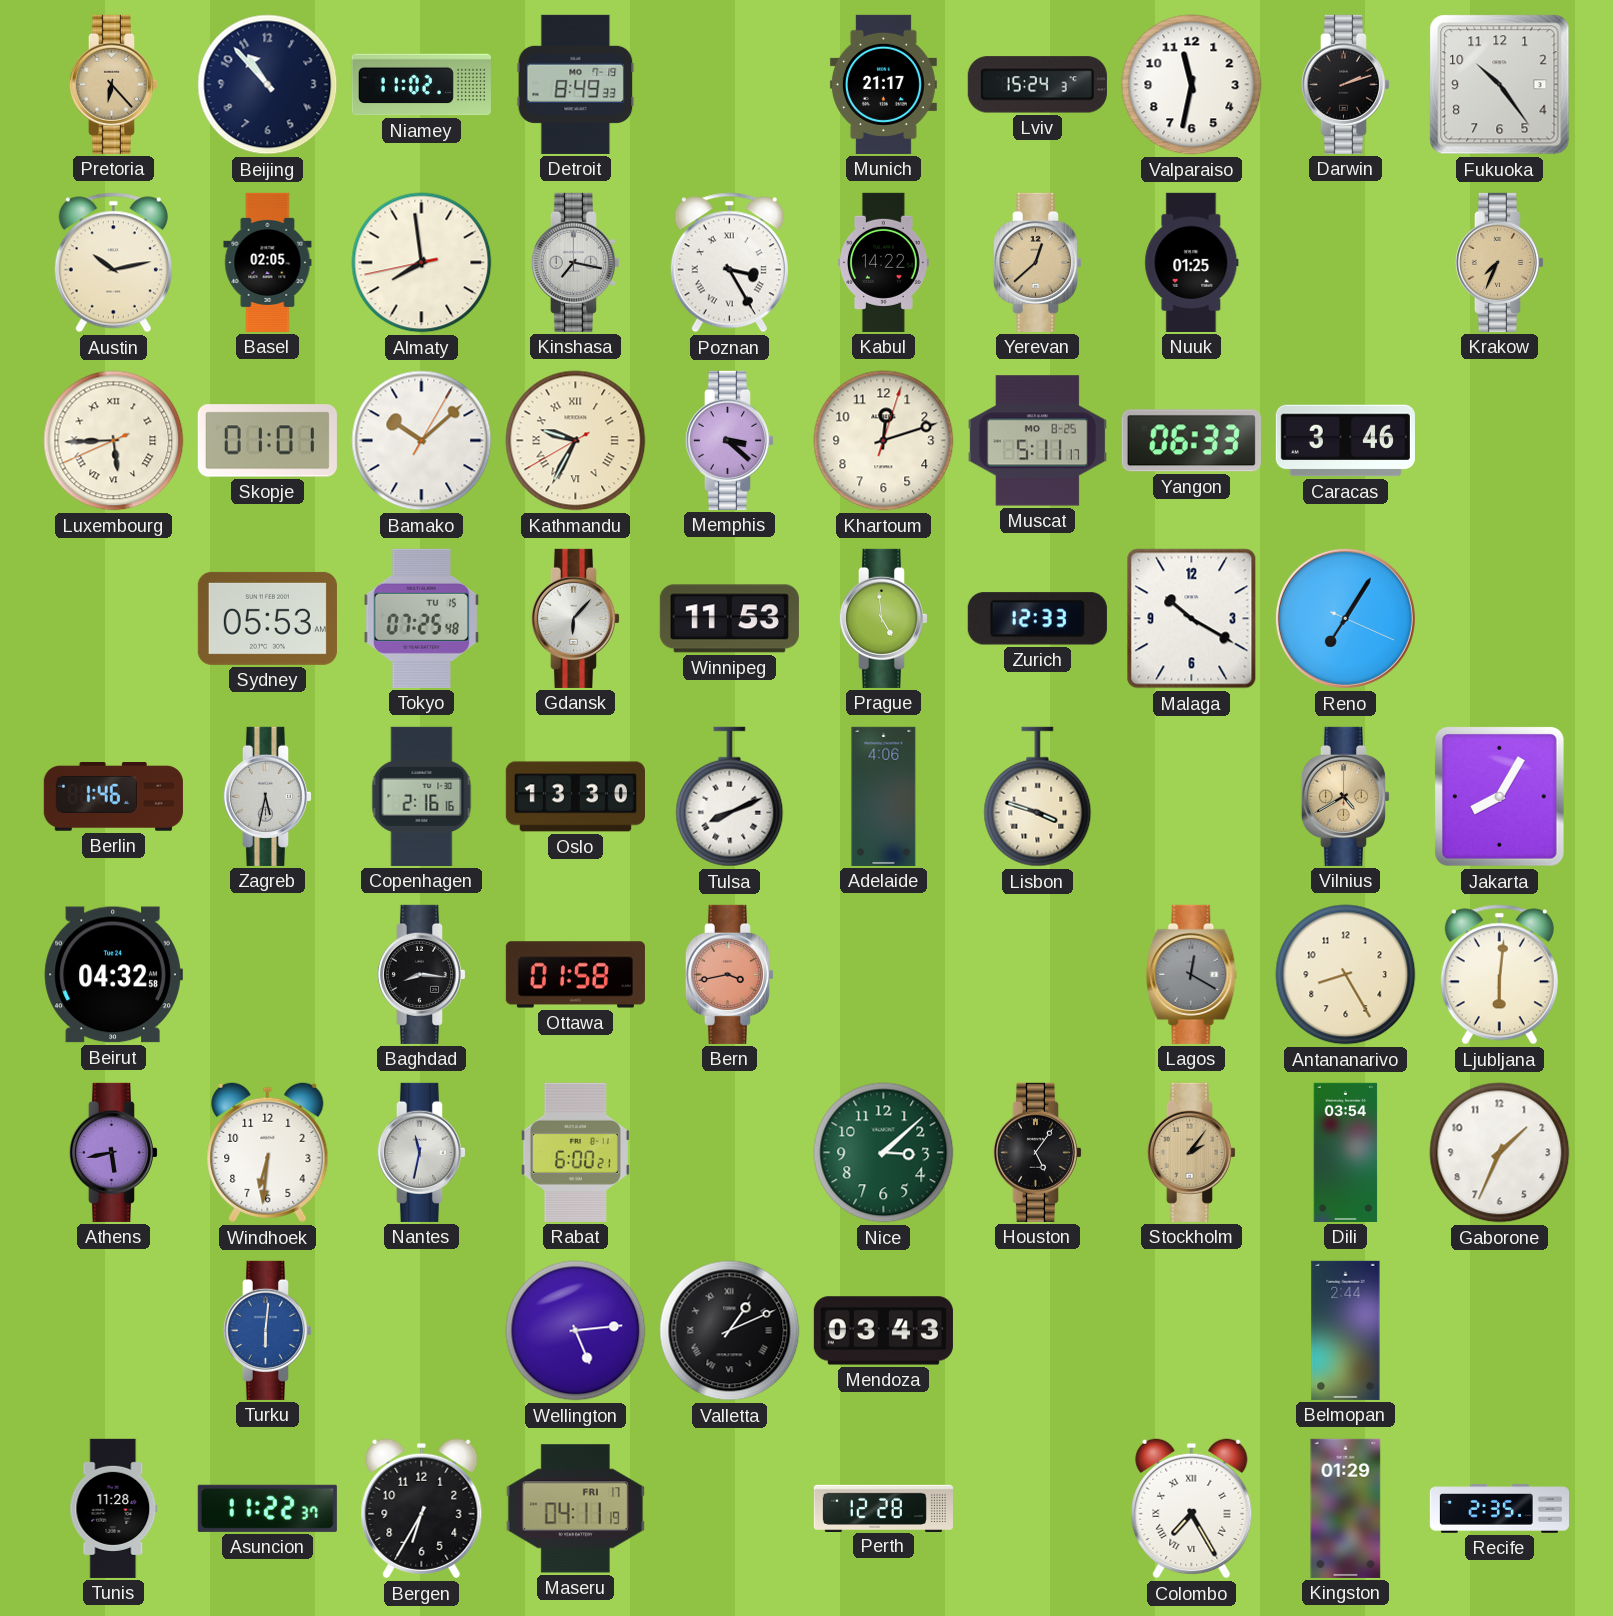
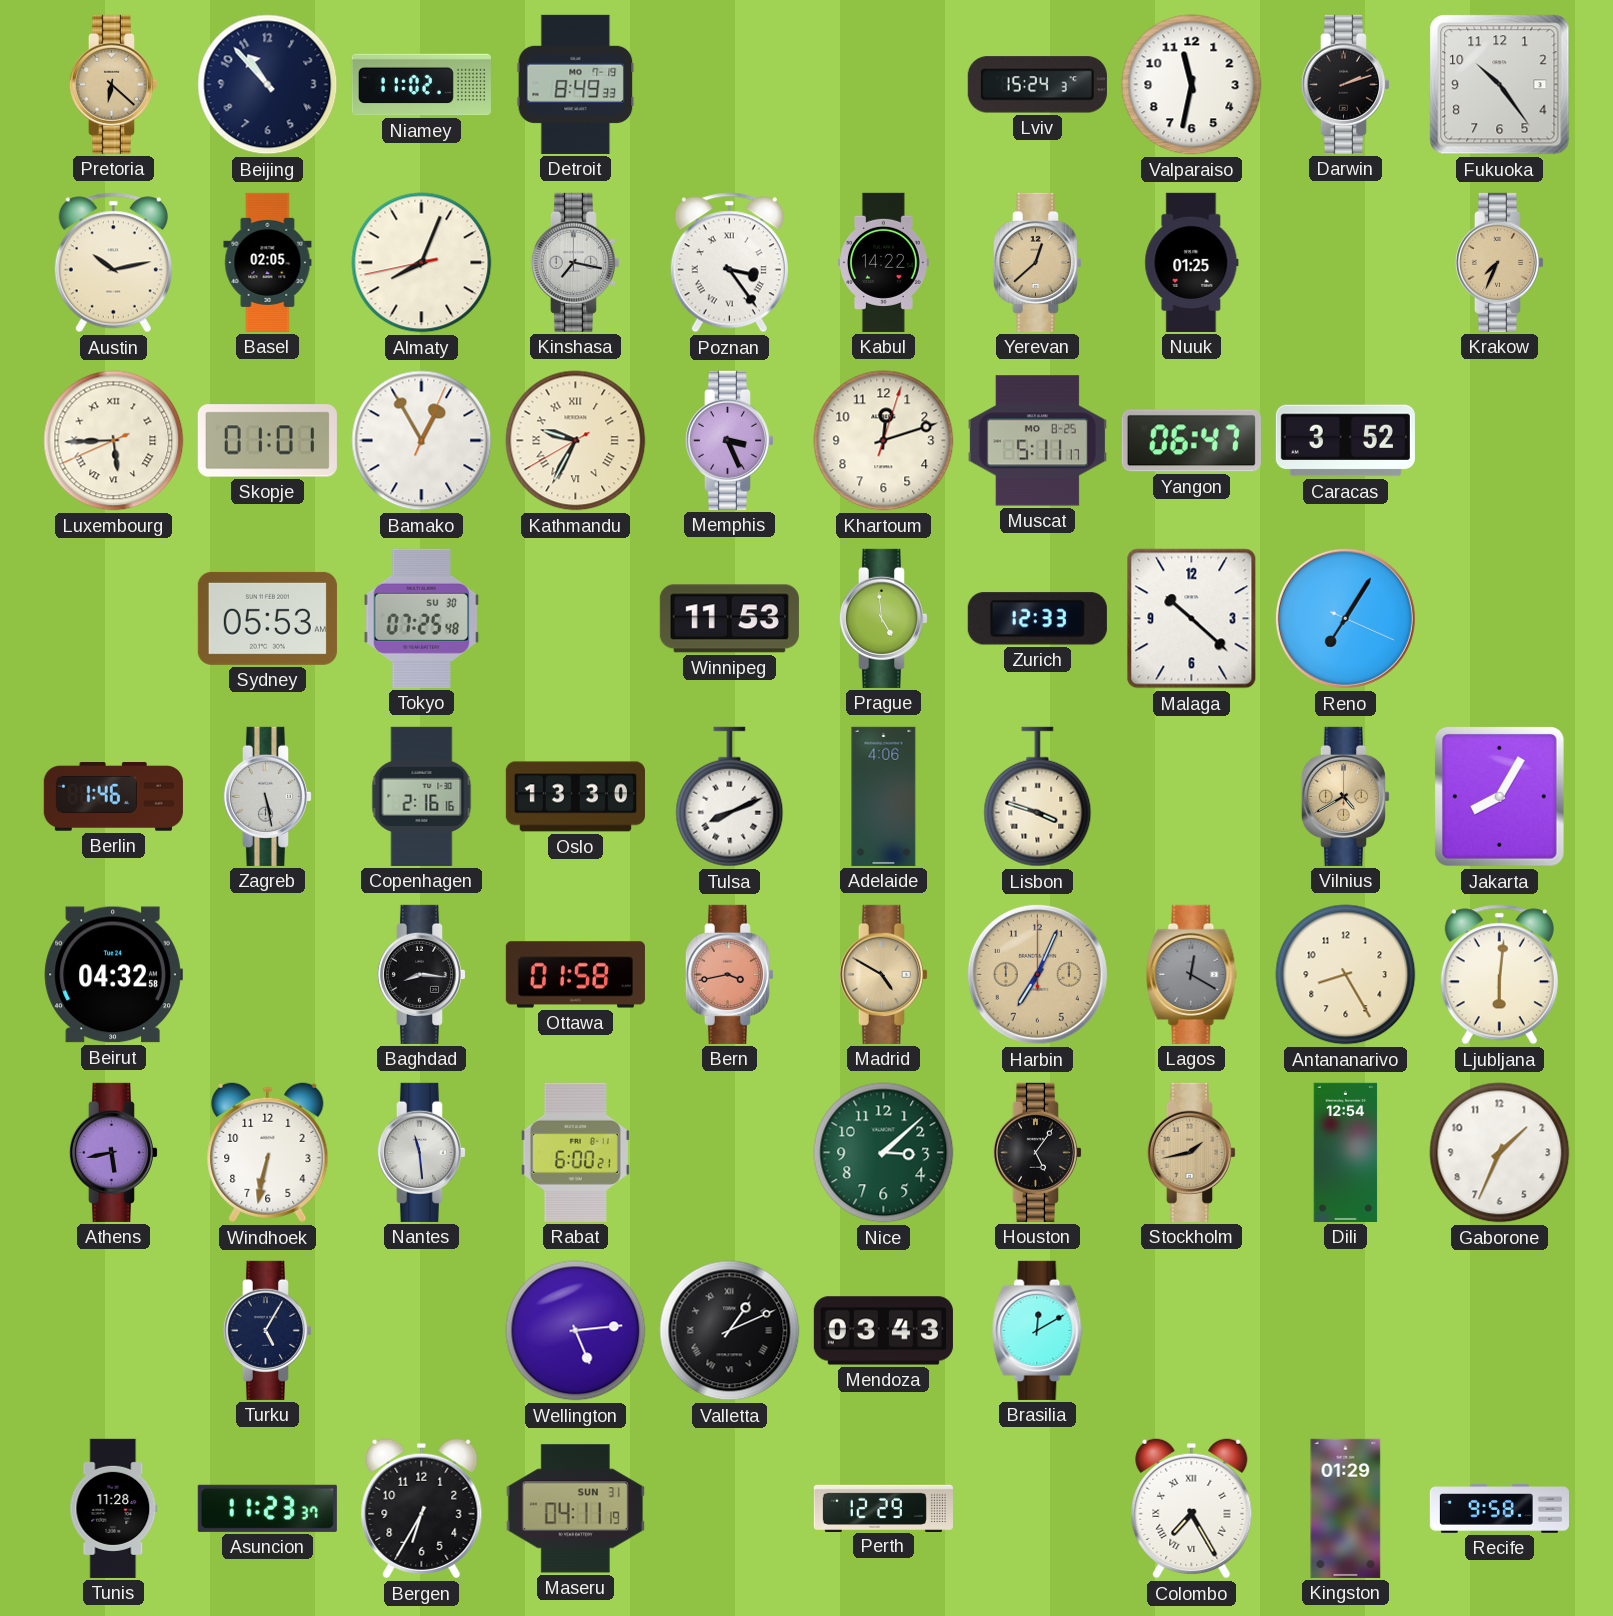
Pretoria: 6:23 -> 6:22
Munich: 21:17 -> none
Almaty: 7:58 -> 8:03
Poznan: 3:25 -> 3:24
Bamako: 10:08 -> 12:55
Memphis: 3:22 -> 3:26
Yangon: 06:33 -> 06:47
Caracas: 3:46 -> 3:52
Tokyo date: TU 15 -> SU 30
Gdansk: 6:07 -> none
Malaga: 10:20 -> 10:22
Zagreb: 5:32 -> 5:28
Madrid: none -> 4:50
Harbin: none -> 7:04
Windhoek: 6:31 -> 6:32
Nantes: 11:32 -> 11:29
Stockholm: 2:06 -> 1:43
Dili: 03:54 -> 12:54
Turku: 6:01 -> 5:05
Turku dial: blue -> navy
Brasilia: none -> 12:10
Belmopan: 2:44 -> none
Asuncion: 11:22 -> 11:23
Maseru date: FRI 17 -> SUN 31
Perth: 12:28 -> 12:29
Recife: 2:35 -> 9:58
